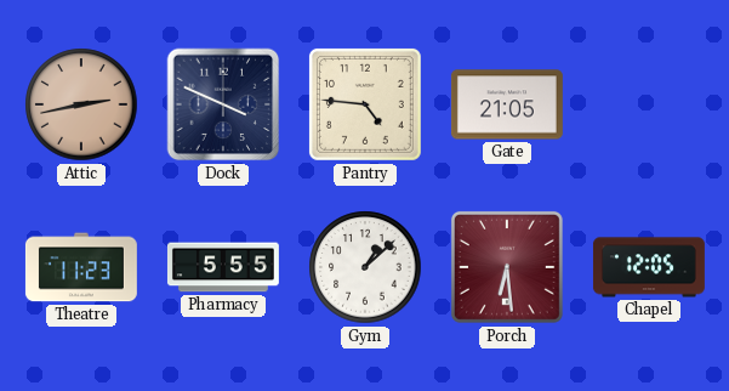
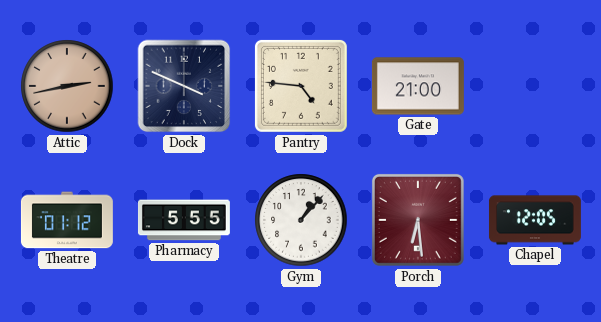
Gate: 21:05 -> 21:00
Theatre: 11:23 -> 01:12
Gym: 1:08 -> 1:07
